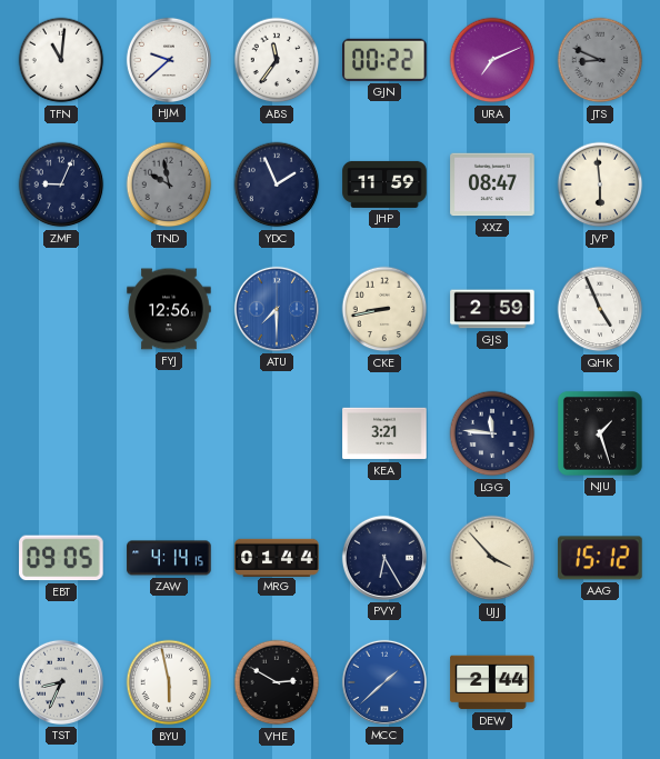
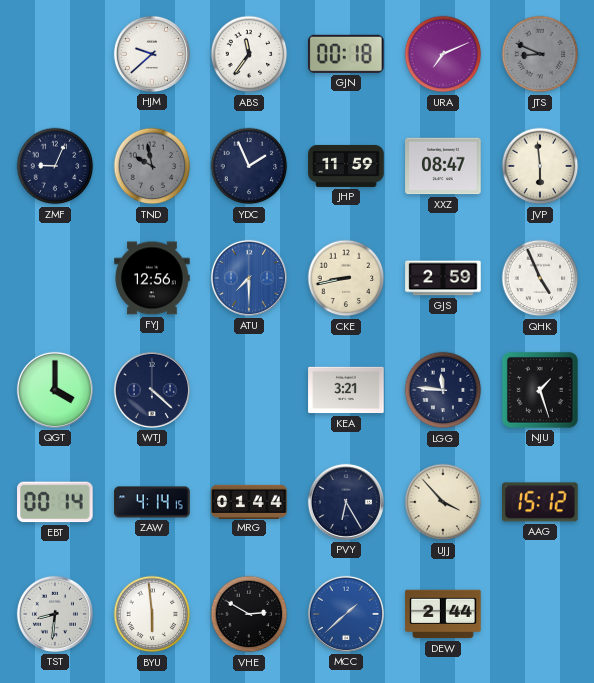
TFN: 11:01 -> none
GJN: 00:22 -> 00:18
QGT: none -> 4:00
WTJ: none -> 4:22
EBT: 09:05 -> 00:14
TST: 8:34 -> 8:31
BYU: 5:58 -> 5:59
